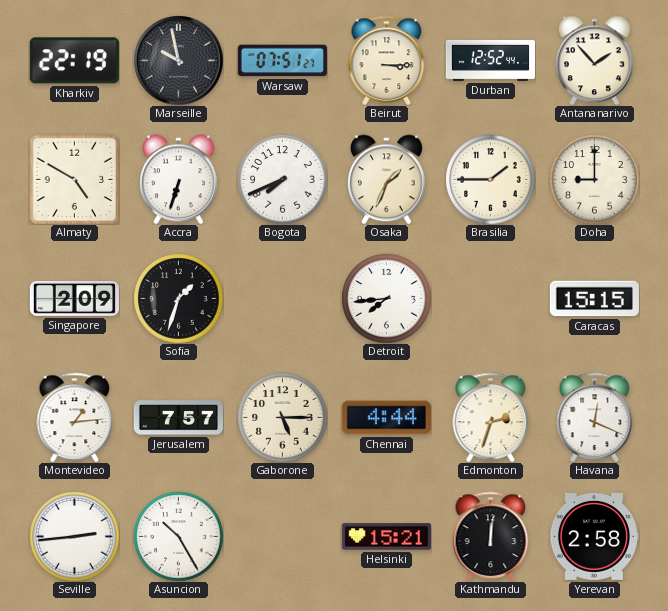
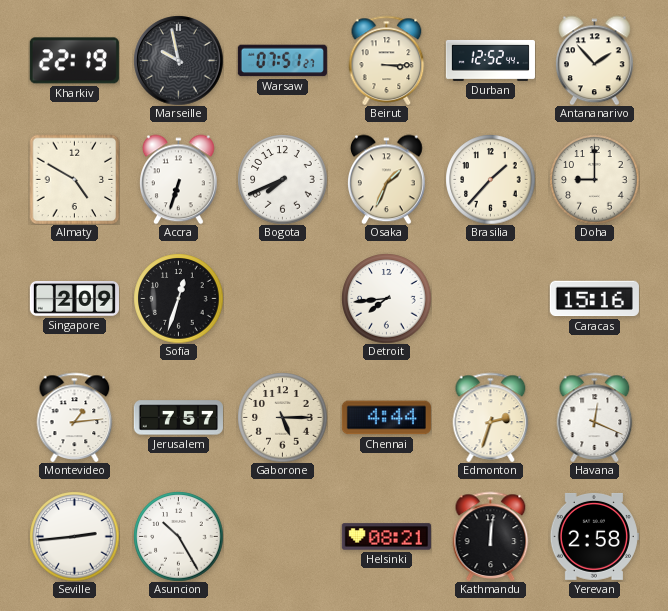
Brasilia: 1:45 -> 1:37
Sofia: 1:33 -> 12:33
Caracas: 15:15 -> 15:16
Helsinki: 15:21 -> 08:21
